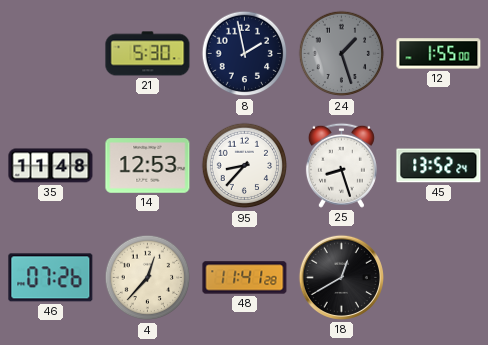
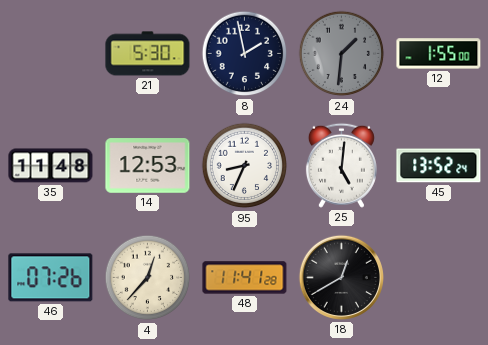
24: 1:27 -> 1:31
95: 8:37 -> 8:34
25: 8:27 -> 5:01
